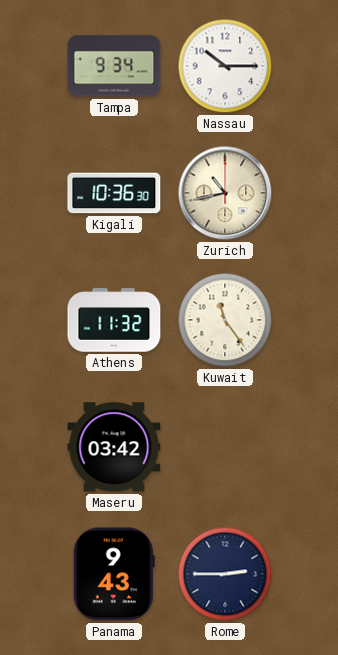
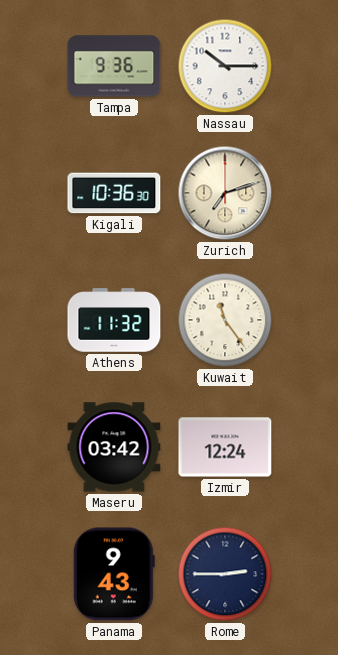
Tampa: 9:34 -> 9:36
Zurich: 10:43 -> 7:12
Izmir: none -> 12:24
